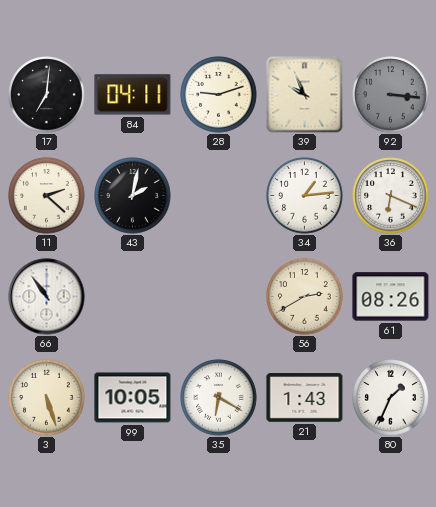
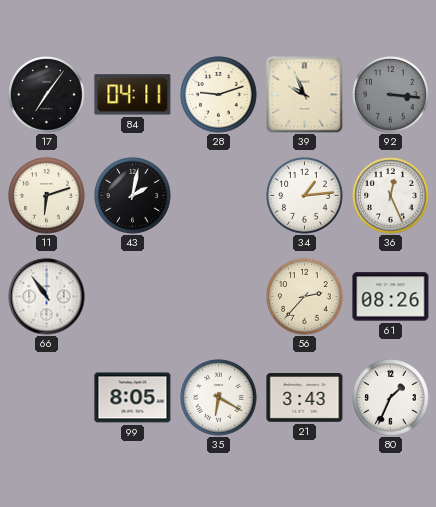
17: 7:01 -> 7:06
11: 2:22 -> 6:12
36: 6:19 -> 12:26
56: 2:40 -> 2:37
3: 5:27 -> none
99: 10:05 -> 8:05
21: 1:43 -> 3:43
